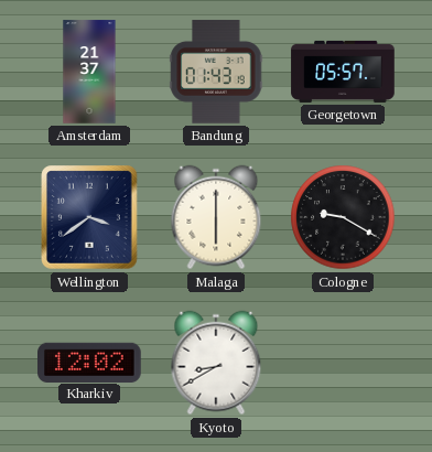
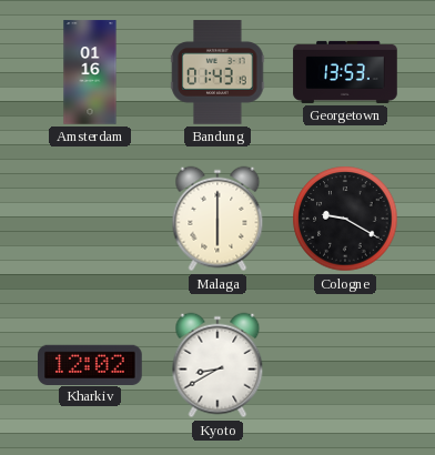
Amsterdam: 21:37 -> 01:16
Georgetown: 05:57 -> 13:53
Wellington: 3:39 -> none
